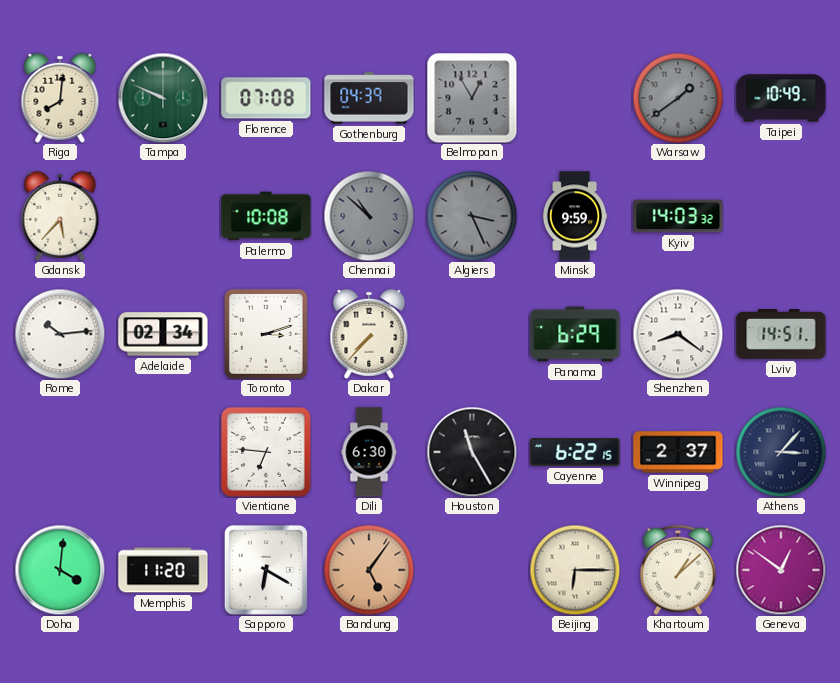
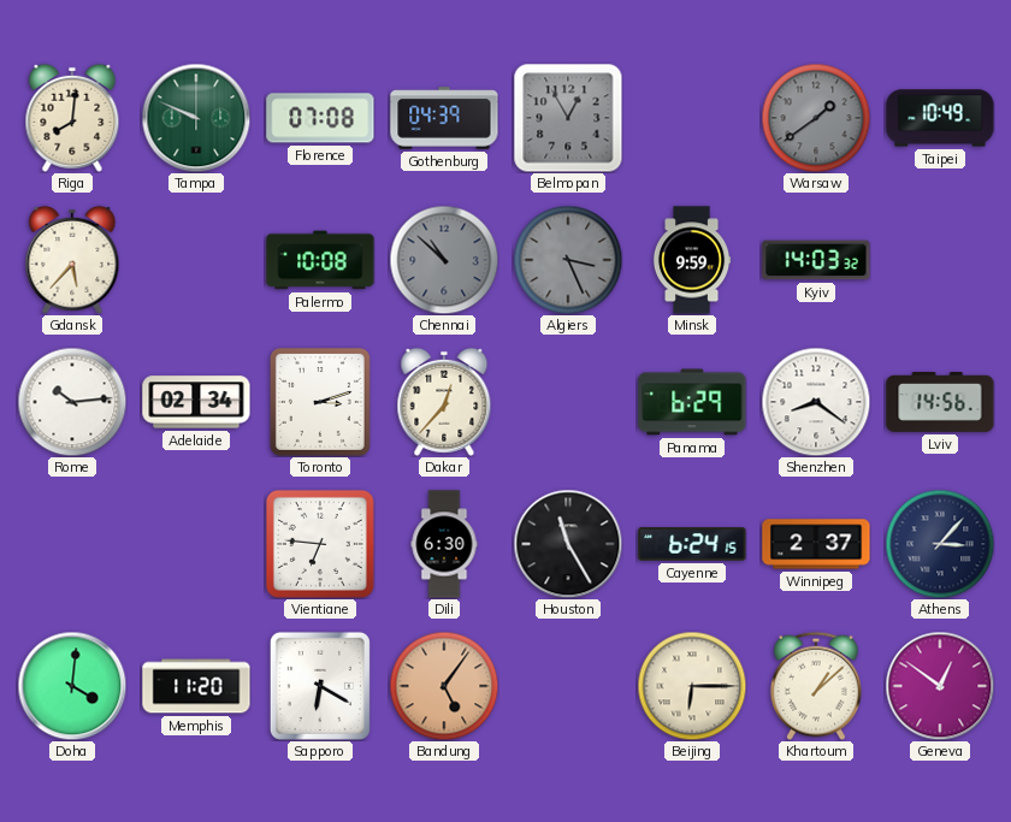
Dakar: 7:37 -> 12:37
Lviv: 14:51 -> 14:56
Cayenne: 6:22 -> 6:24
